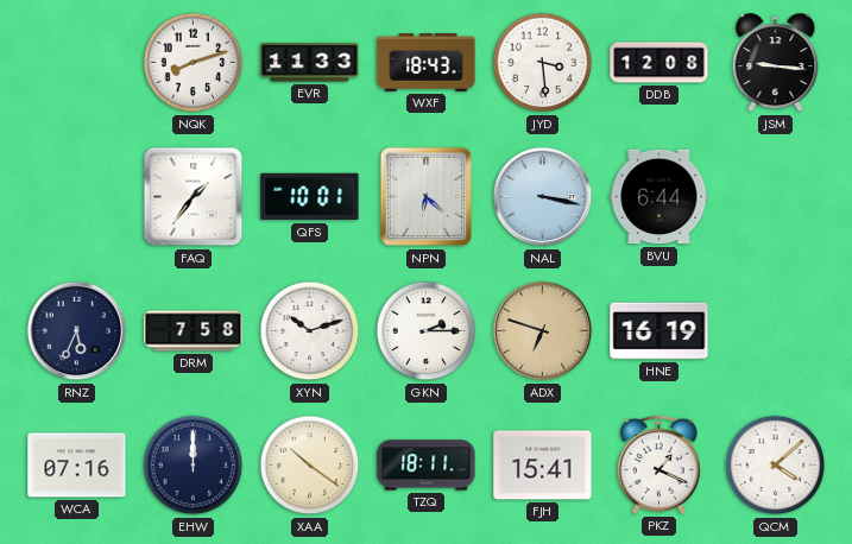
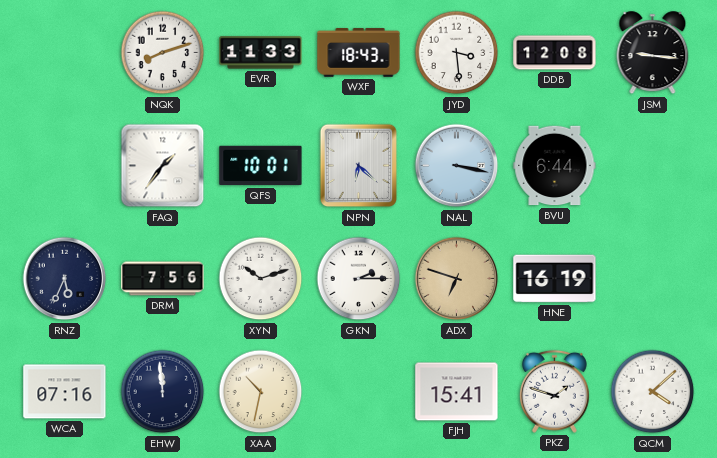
DRM: 7:58 -> 7:56
EHW: 12:00 -> 11:59
XAA: 10:21 -> 10:32
TZQ: 18:11 -> none
PKZ: 1:19 -> 1:48
